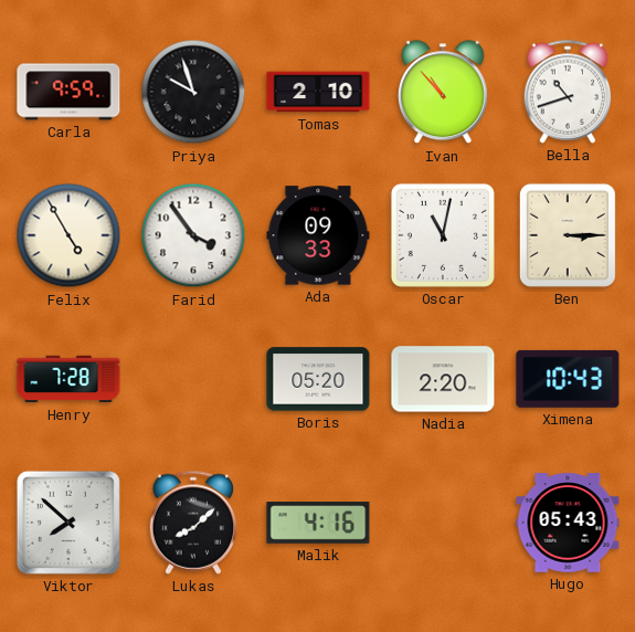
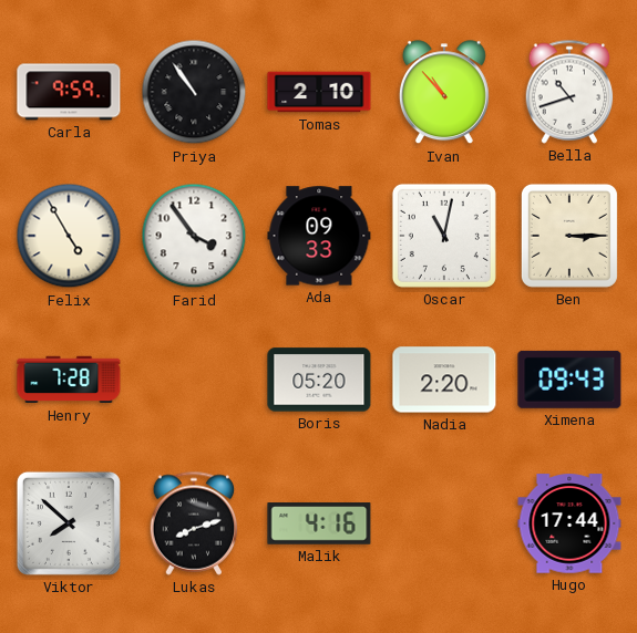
Priya: 9:57 -> 10:54
Ximena: 10:43 -> 09:43
Lukas: 8:08 -> 8:12
Hugo: 05:43 -> 17:44
